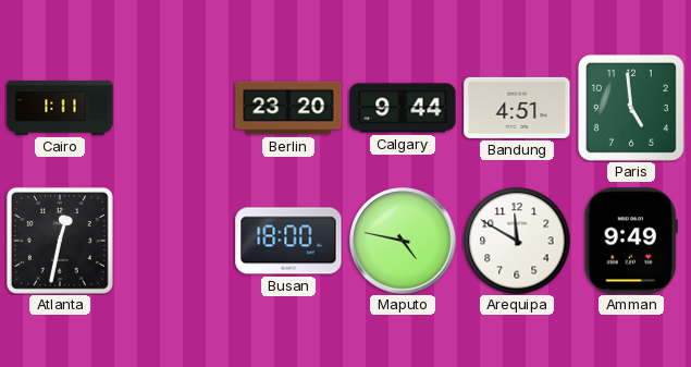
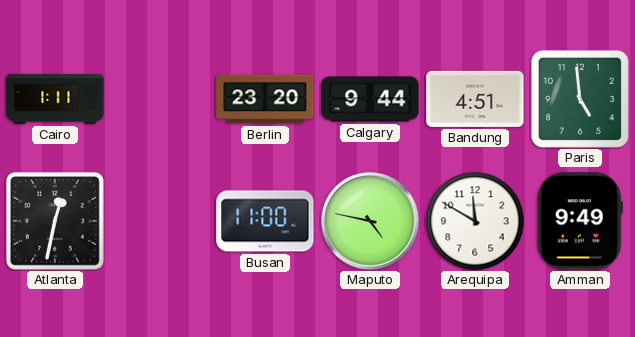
Busan: 18:00 -> 11:00
